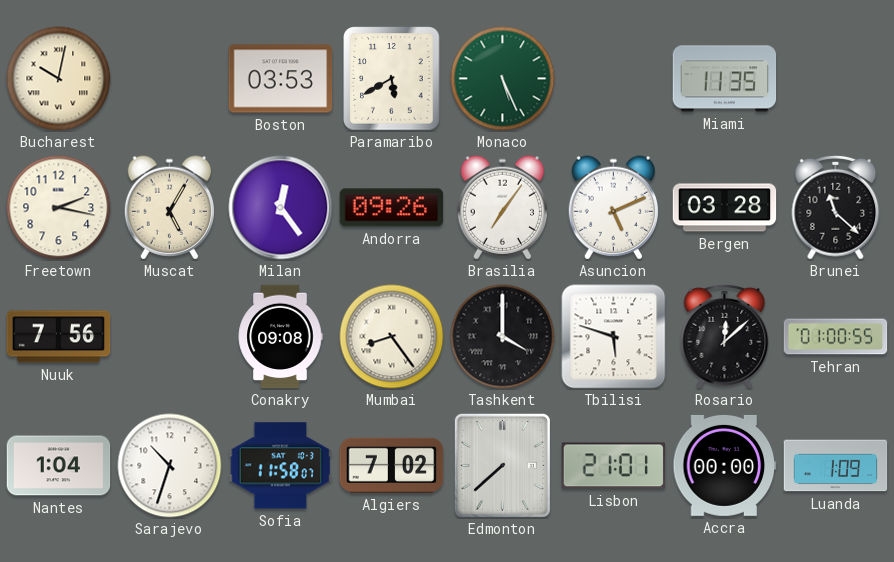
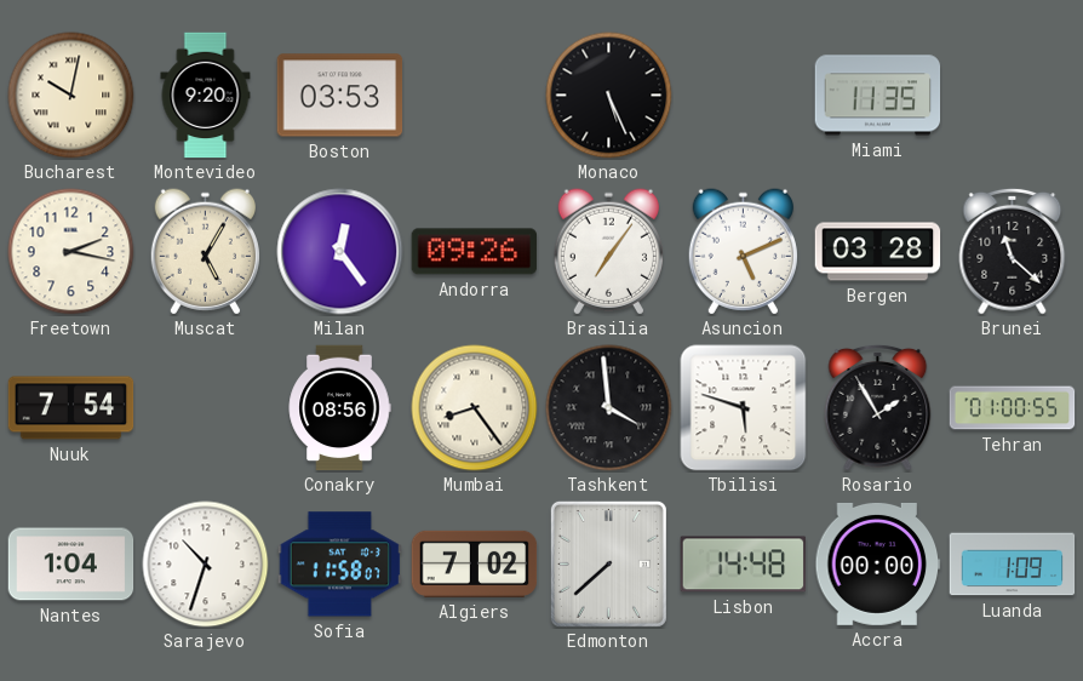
Montevideo: none -> 9:20
Paramaribo: 5:40 -> none
Monaco dial: green -> black
Nuuk: 7:56 -> 7:54
Conakry: 09:08 -> 08:56
Tashkent: 4:00 -> 3:59
Rosario: 12:08 -> 1:55
Lisbon: 21:01 -> 14:48
